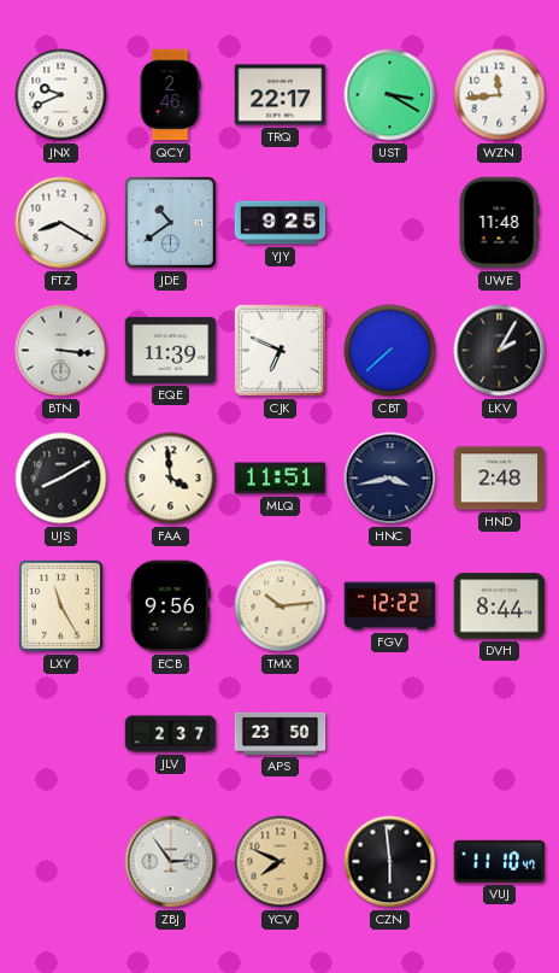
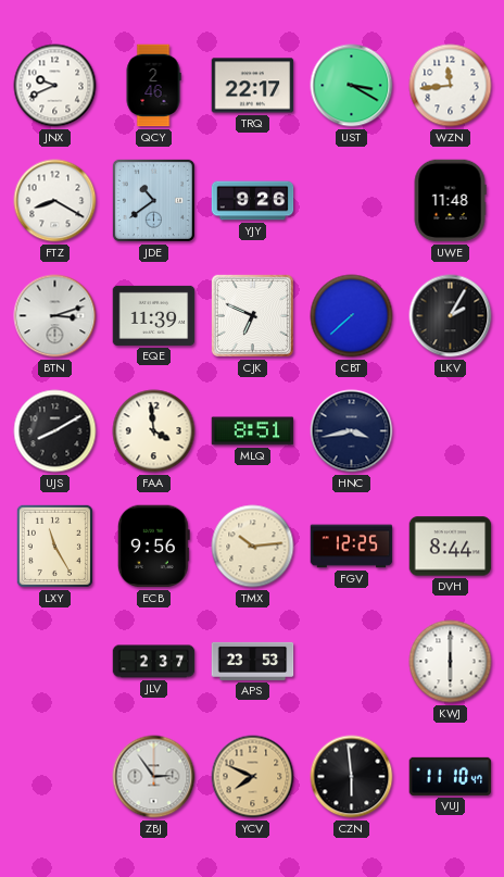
YJY: 9:25 -> 9:26
BTN: 3:16 -> 3:12
MLQ: 11:51 -> 8:51
HND: 2:48 -> none
FGV: 12:22 -> 12:25
APS: 23:50 -> 23:53
KWJ: none -> 6:00
